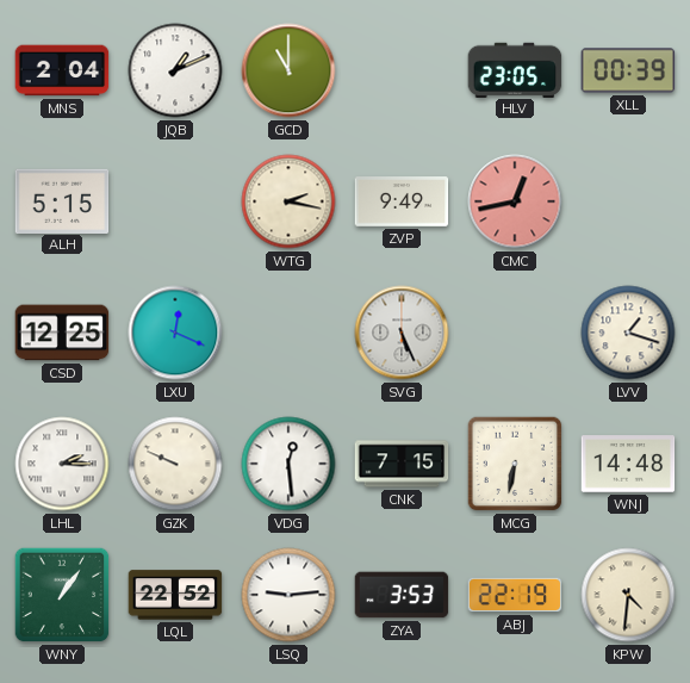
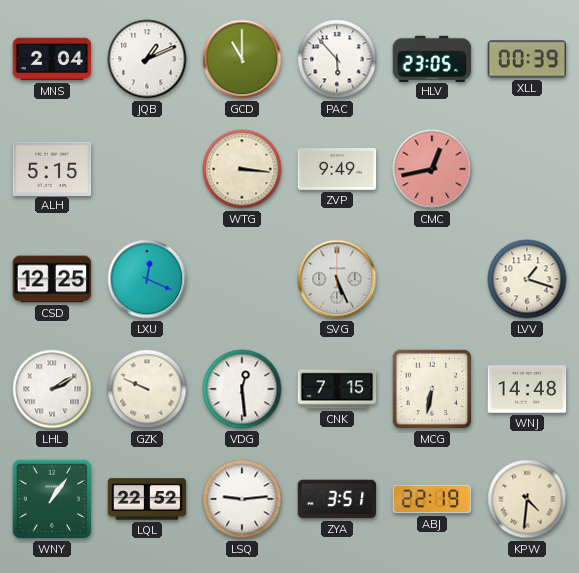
PAC: none -> 5:53
WTG: 2:17 -> 3:16
LHL: 2:15 -> 2:10
ZYA: 3:53 -> 3:51
